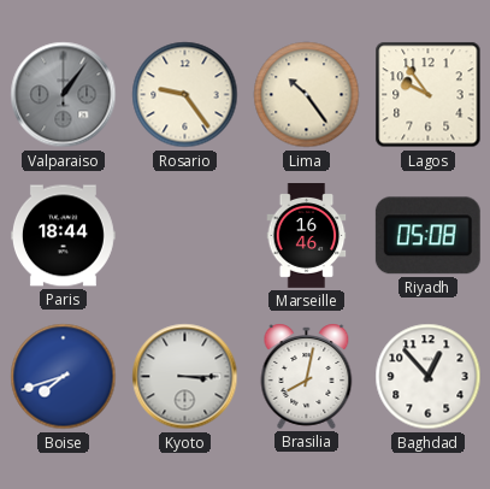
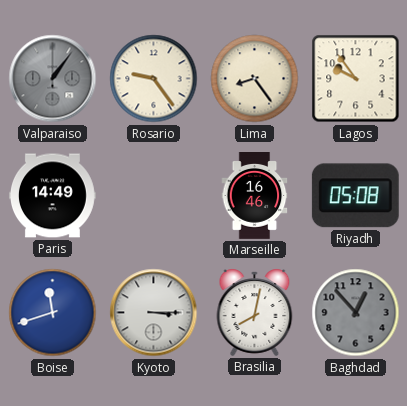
Lima: 10:24 -> 8:24
Paris: 18:44 -> 14:49
Boise: 7:42 -> 11:42
Baghdad dial: white -> grey
